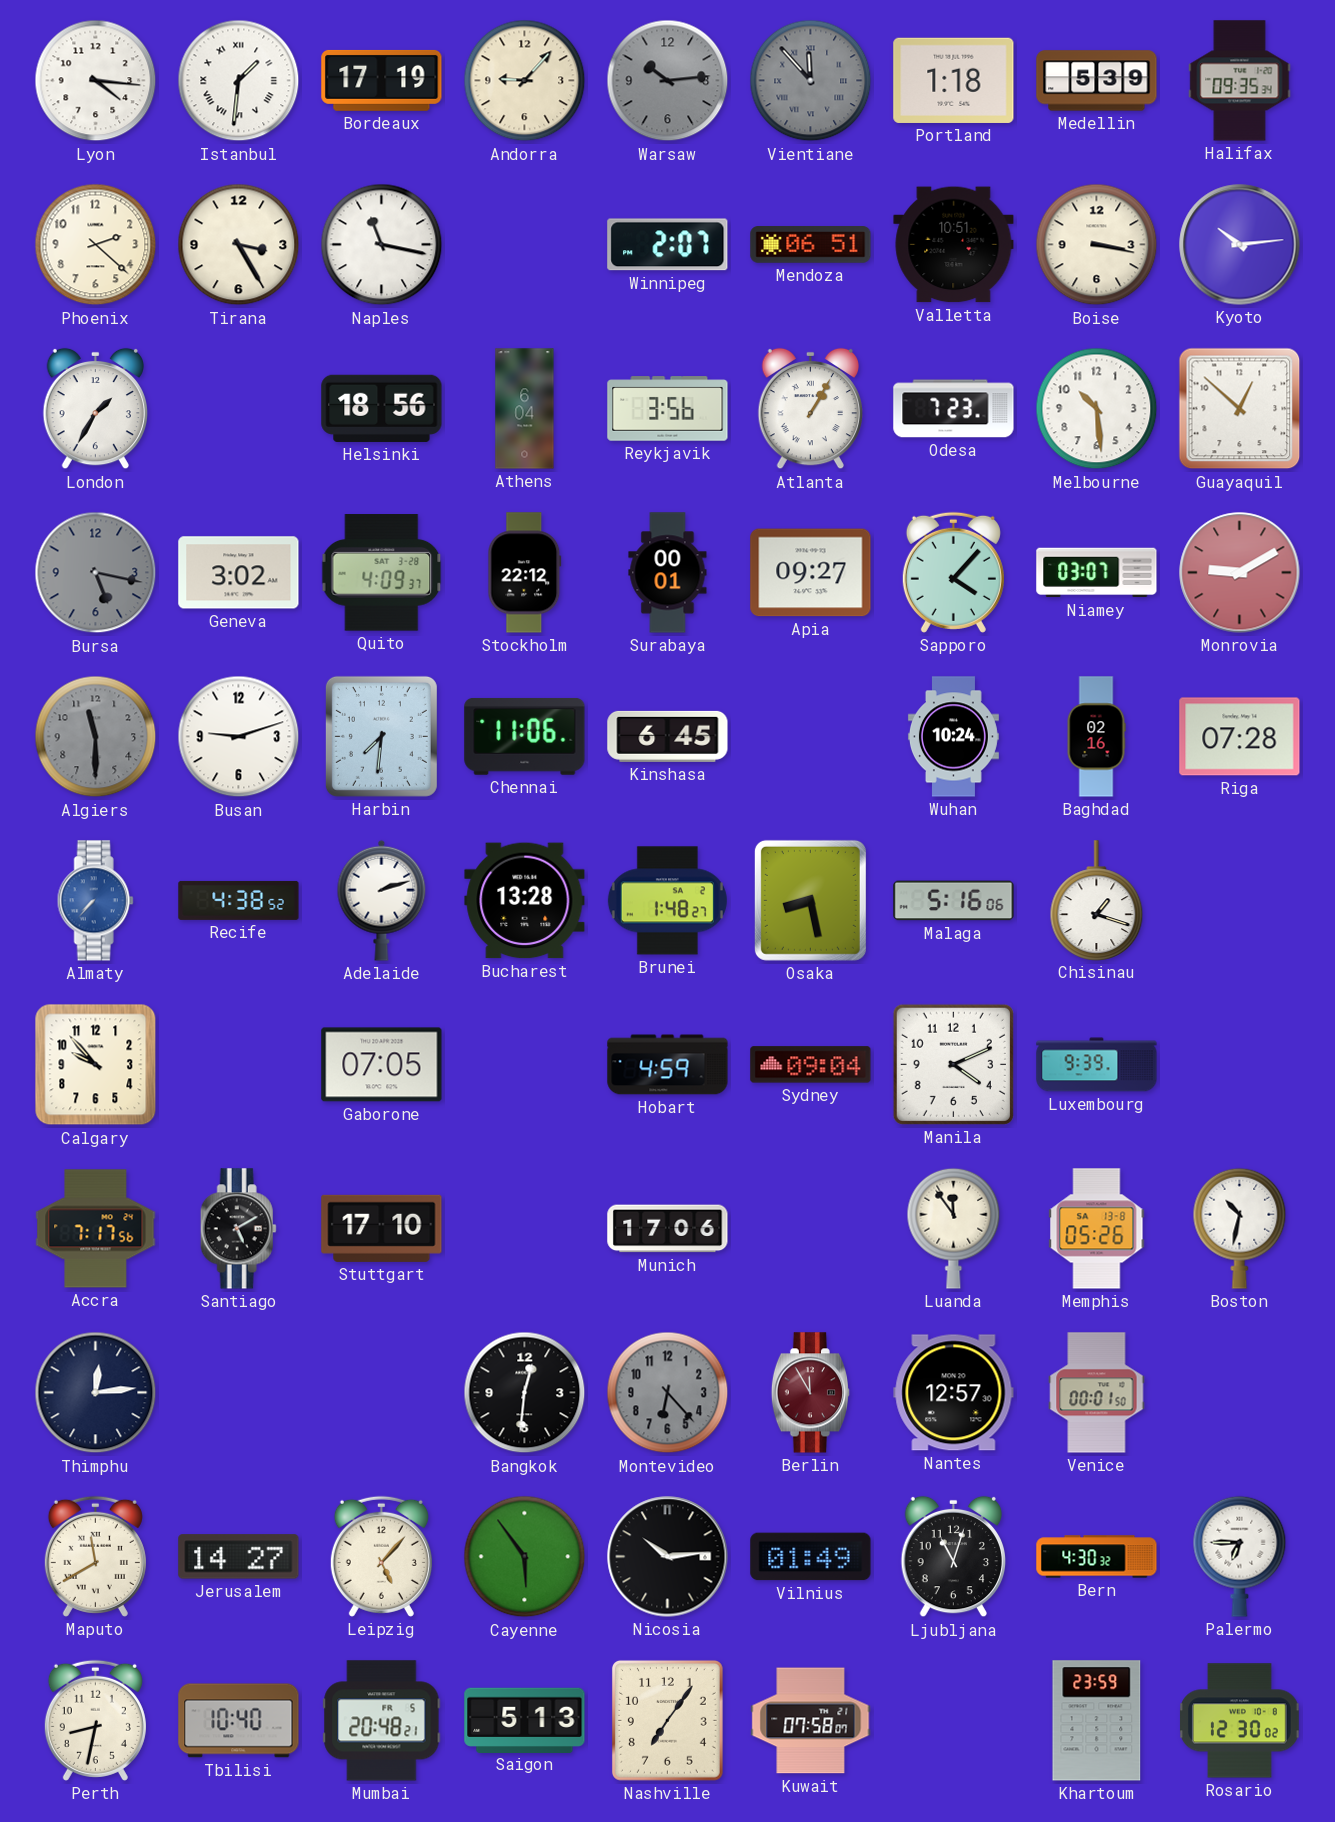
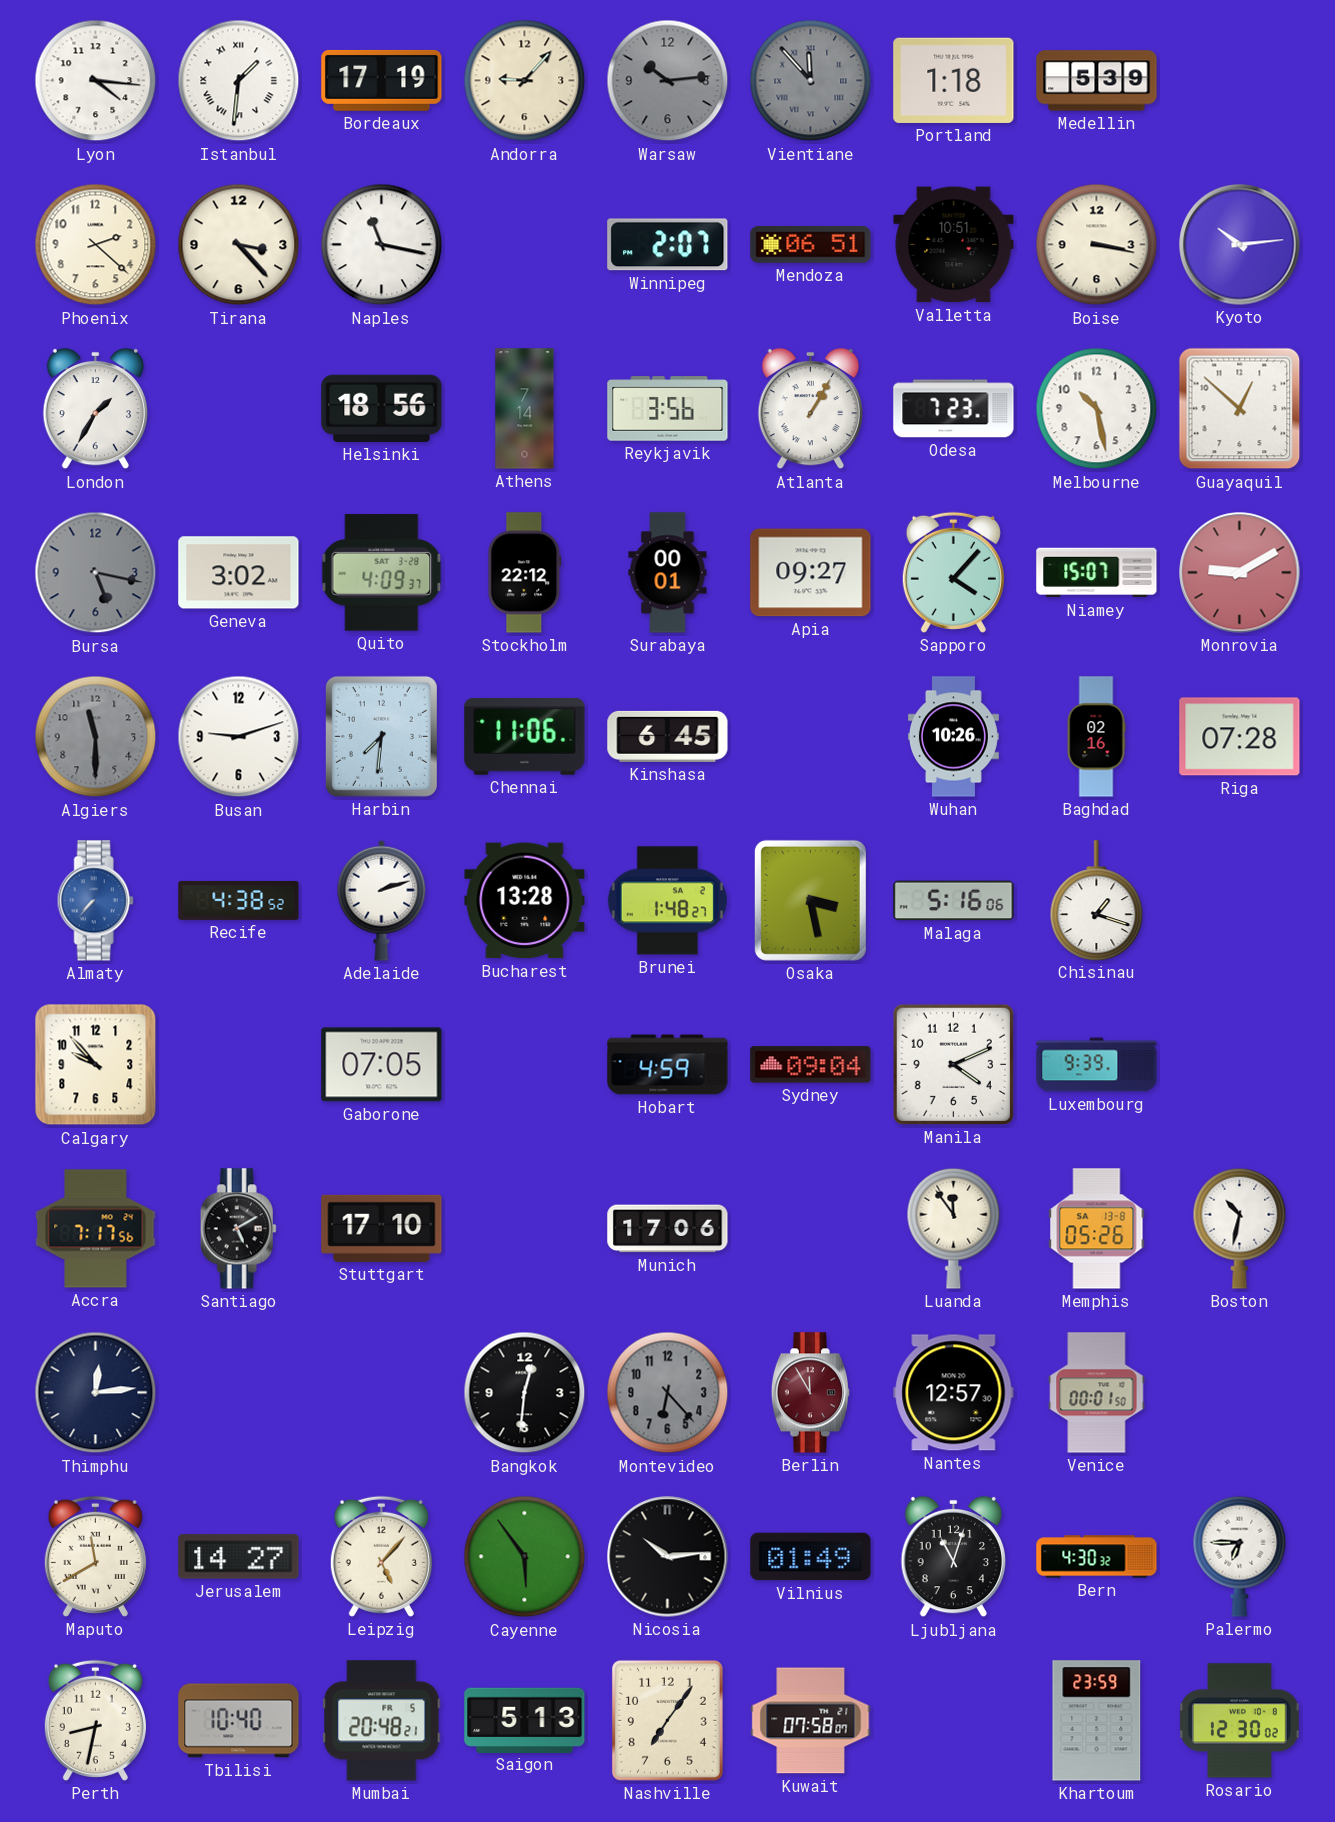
Halifax: 09:35 -> none
Tirana: 3:25 -> 3:23
Athens: 6:04 -> 7:14
Melbourne: 10:29 -> 10:28
Niamey: 03:07 -> 15:07
Wuhan: 10:24 -> 10:26
Osaka: 8:28 -> 3:28
